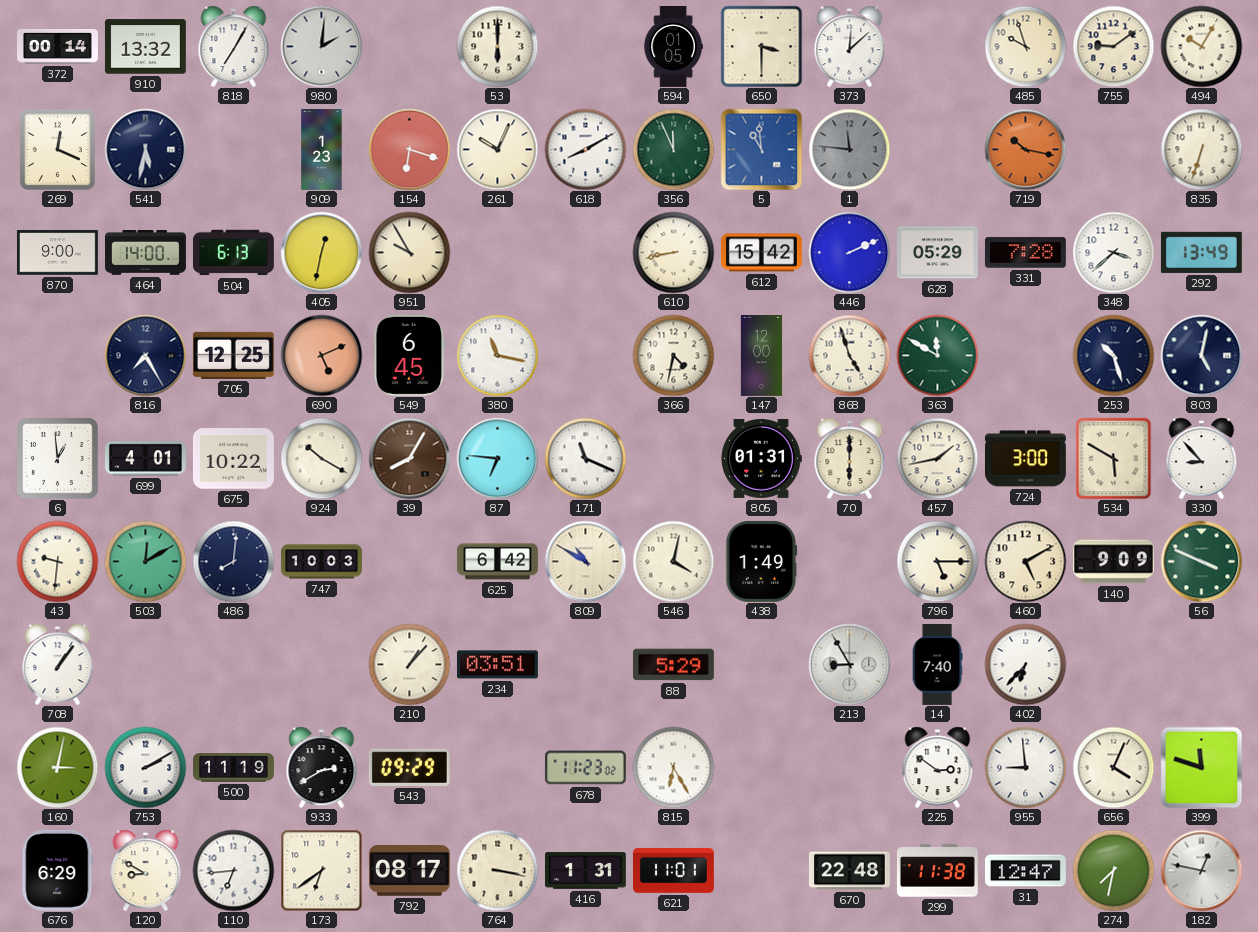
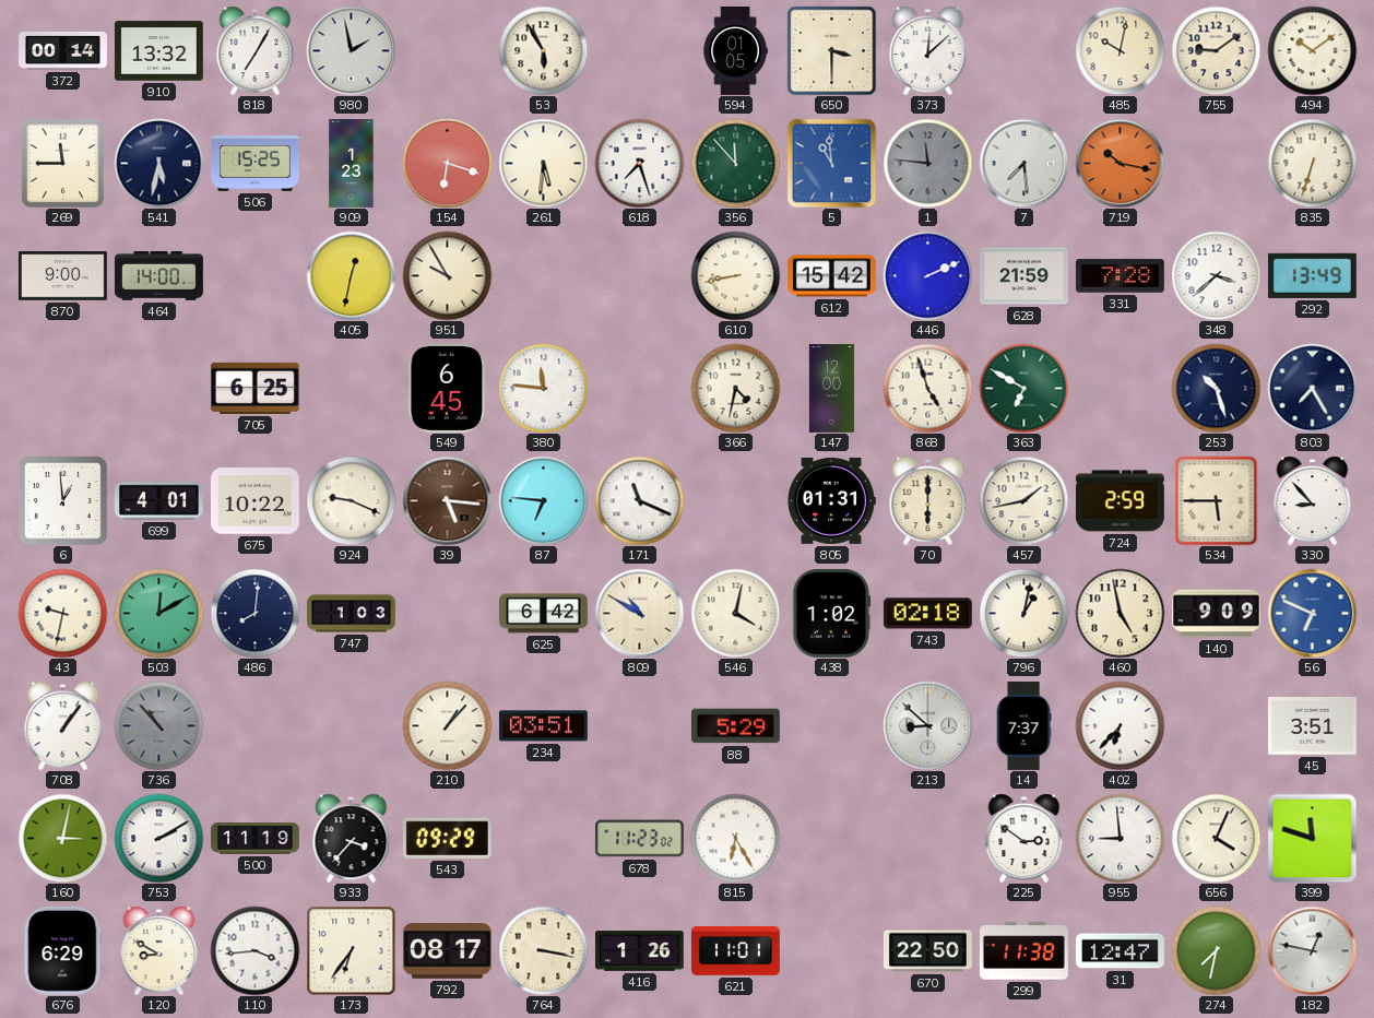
980: 2:01 -> 1:58
53: 6:00 -> 5:55
485: 9:57 -> 10:02
494: 10:05 -> 10:09
269: 12:19 -> 11:45
506: none -> 15:25
261: 10:04 -> 5:31
618: 8:10 -> 7:27
356: 11:56 -> 11:53
7: none -> 7:29
504: 6:13 -> none
628: 05:29 -> 21:59
816: 7:25 -> none
705: 12:25 -> 6:25
690: 5:11 -> none
380: 11:17 -> 11:46
363: 11:50 -> 6:50
803: 5:02 -> 7:25
924: 10:20 -> 9:19
39: 8:05 -> 5:16
724: 3:00 -> 2:59
534: 5:50 -> 5:45
43: 9:31 -> 9:32
747: 10:03 -> 1:03
438: 1:49 -> 1:02
743: none -> 02:18
796: 5:15 -> 1:02
460: 5:10 -> 4:58
56: 3:49 -> 6:49
56 dial: green -> blue
736: none -> 10:53
213: 8:55 -> 8:52
14: 7:40 -> 7:37
45: none -> 3:51
933: 2:40 -> 3:37
110: 6:44 -> 3:44
173: 6:39 -> 6:36
416: 1:31 -> 1:26
670: 22:48 -> 22:50
